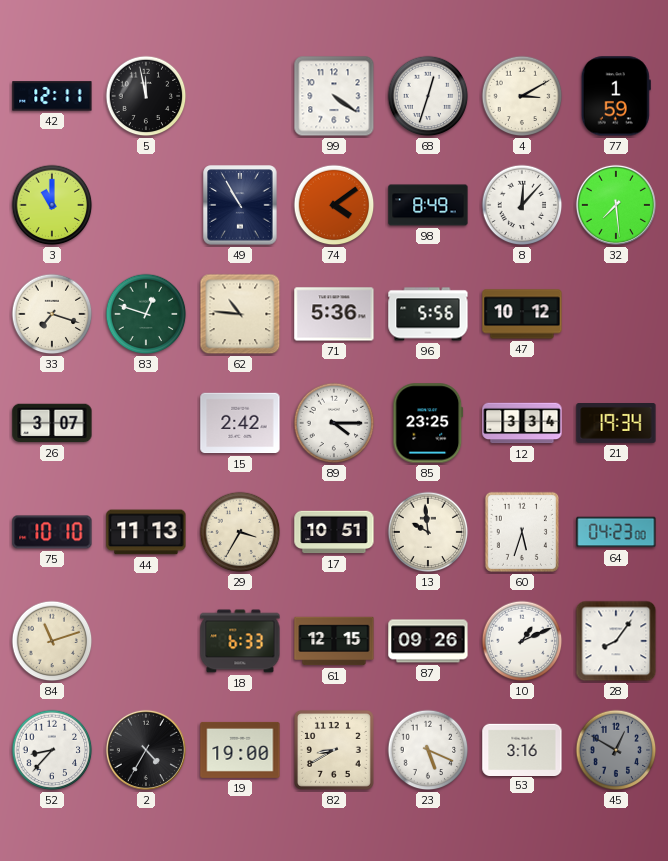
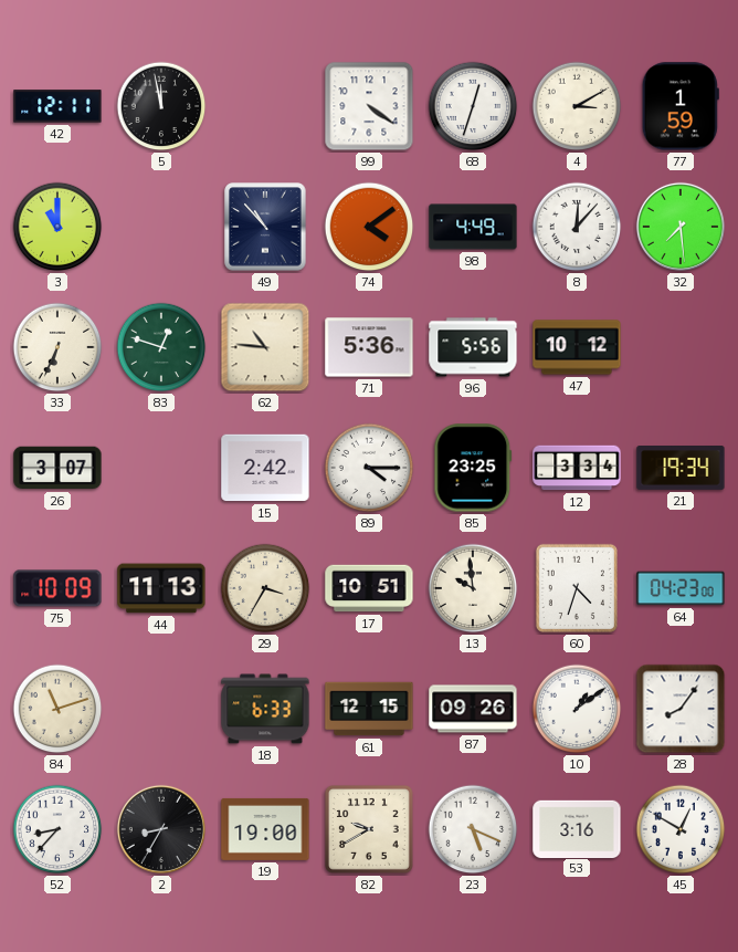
49: 10:55 -> 10:53
98: 8:49 -> 4:49
33: 7:18 -> 6:34
75: 10:10 -> 10:09
60: 5:33 -> 4:33
10: 1:11 -> 1:09
2: 4:35 -> 8:35
82: 8:40 -> 9:40
45 dial: grey -> white
